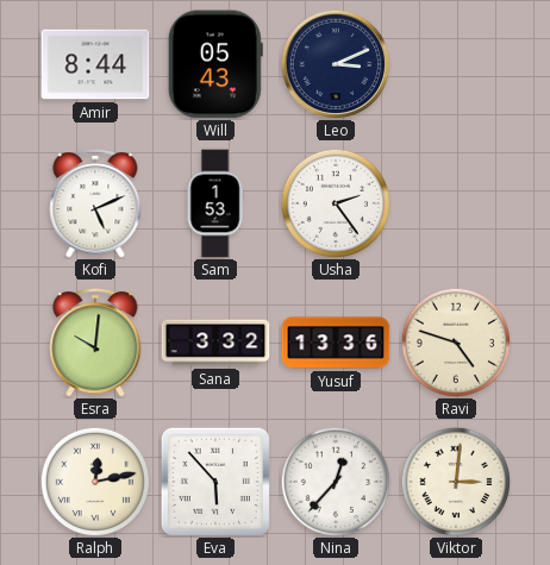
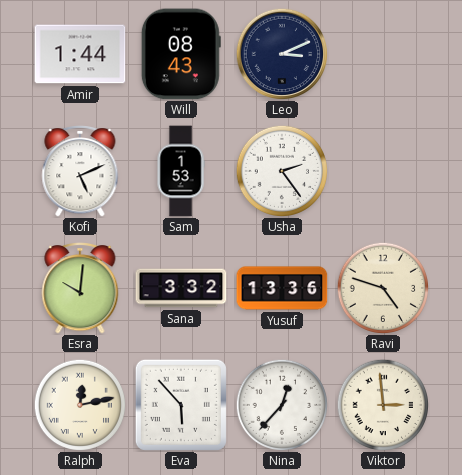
Amir: 8:44 -> 1:44
Will: 05:43 -> 08:43
Viktor: 3:01 -> 2:59
